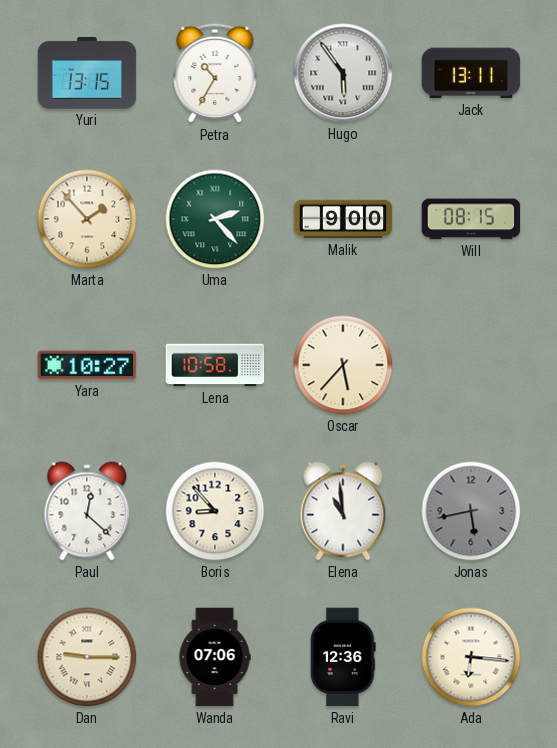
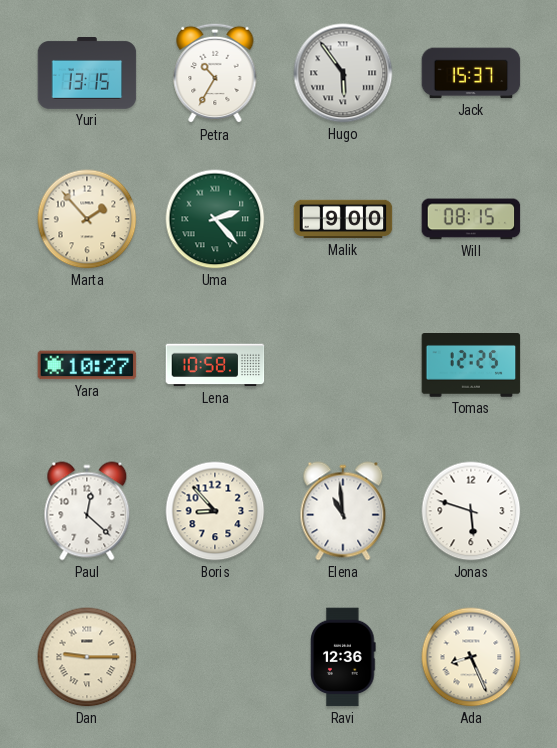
Jack: 13:11 -> 15:37
Oscar: 5:37 -> none
Tomas: none -> 12:25
Jonas: 5:43 -> 5:48
Jonas dial: grey -> white
Wanda: 07:06 -> none
Ada: 6:16 -> 8:26
